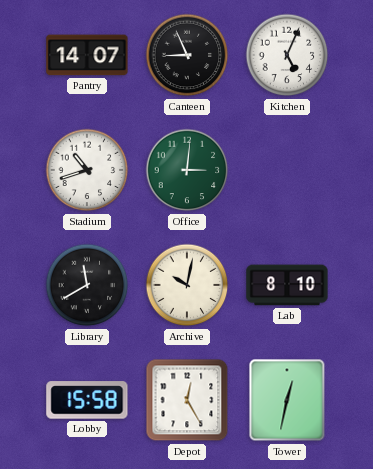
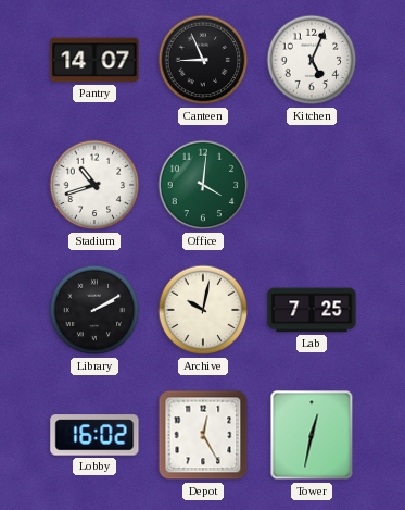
Office: 3:01 -> 4:01
Library: 11:40 -> 2:10
Lab: 8:10 -> 7:25
Lobby: 15:58 -> 16:02
